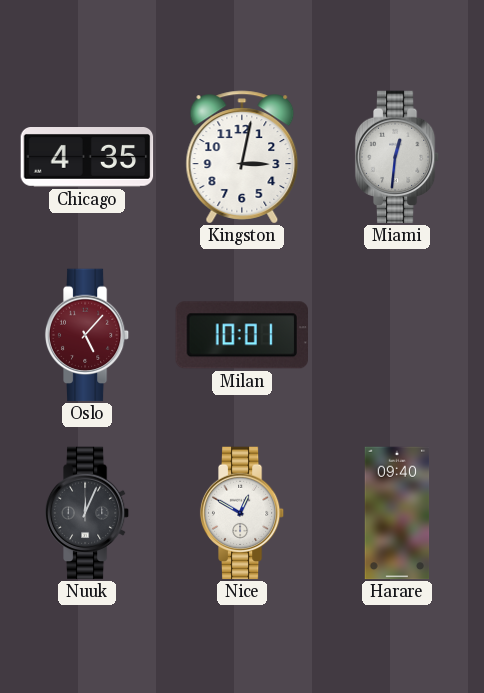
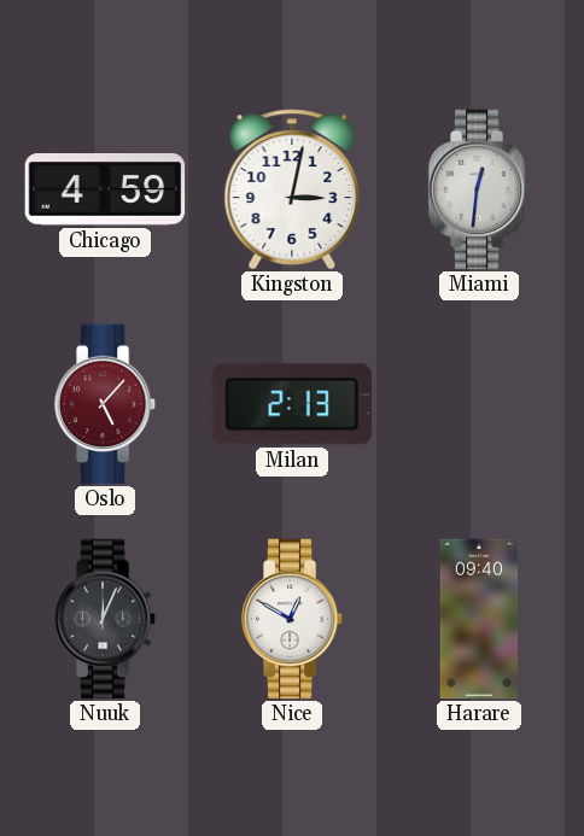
Chicago: 4:35 -> 4:59
Milan: 10:01 -> 2:13
